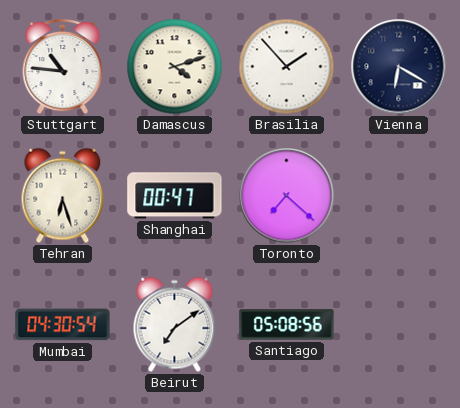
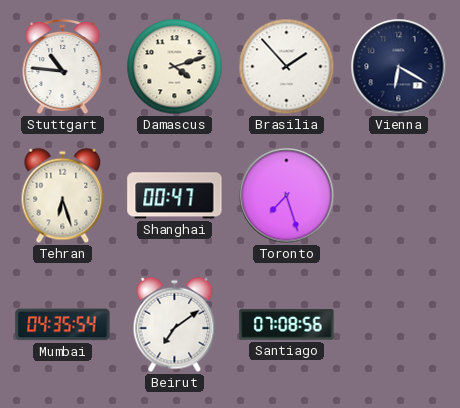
Toronto: 7:22 -> 7:27
Mumbai: 04:30 -> 04:35
Santiago: 05:08 -> 07:08
